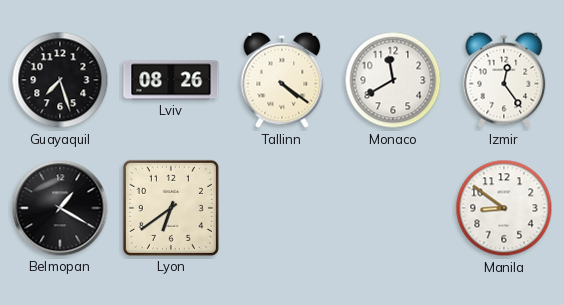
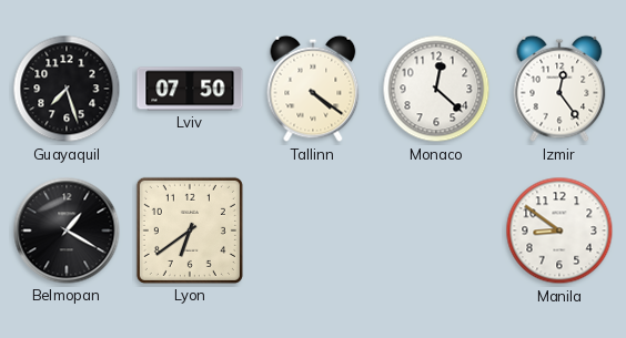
Lviv: 08:26 -> 07:50
Monaco: 11:40 -> 12:22
